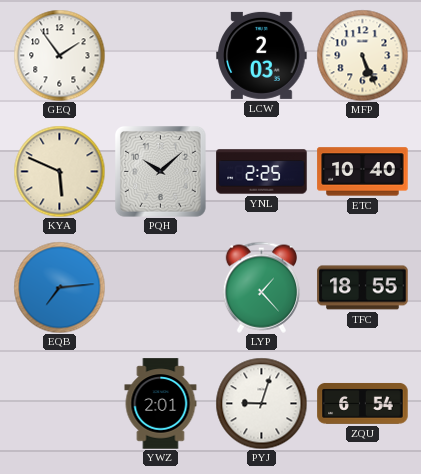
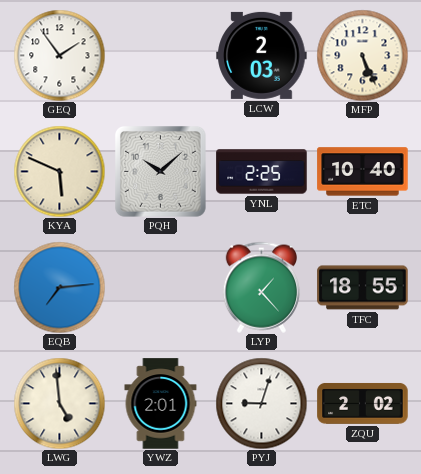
LWG: none -> 4:59
ZQU: 6:54 -> 2:02
